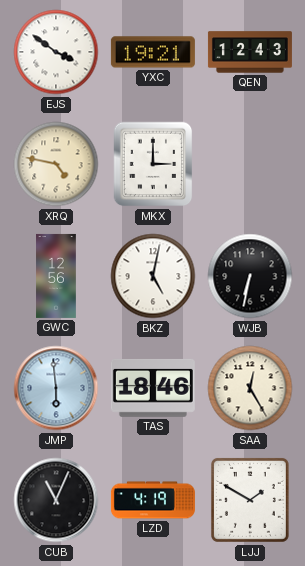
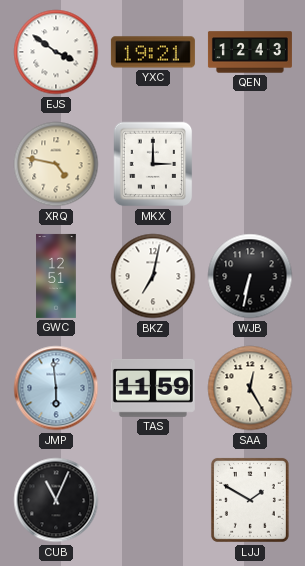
GWC: 12:56 -> 12:51
BKZ: 5:02 -> 7:02
TAS: 18:46 -> 11:59
LZD: 4:19 -> none
